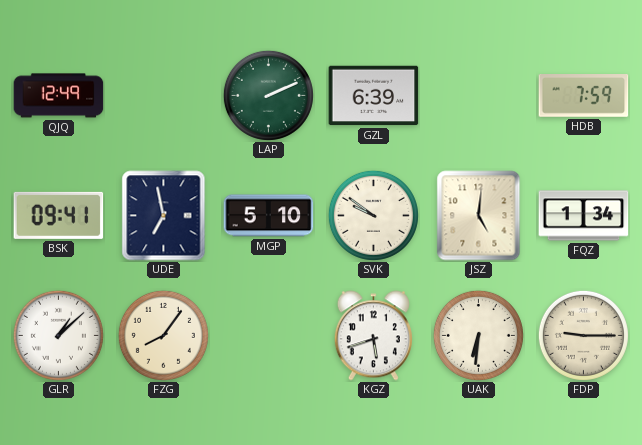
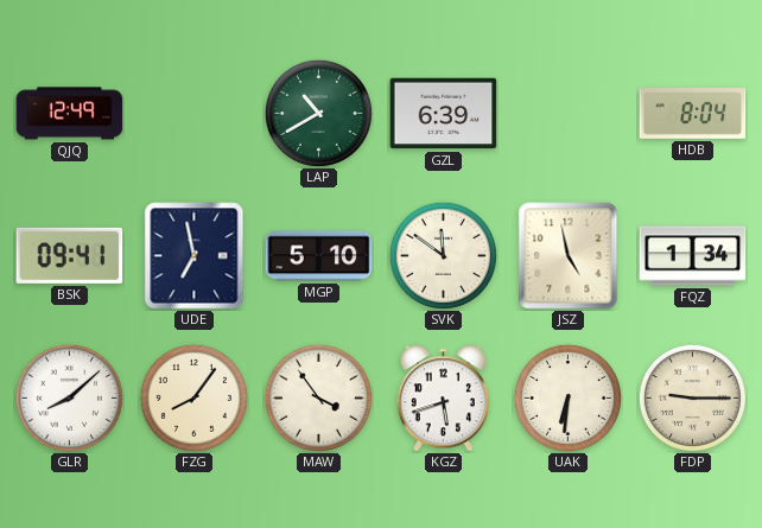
LAP: 2:11 -> 10:40
HDB: 7:59 -> 8:04
SVK: 9:51 -> 11:51
JSZ: 5:01 -> 4:58
GLR: 1:08 -> 8:08
MAW: none -> 3:54
